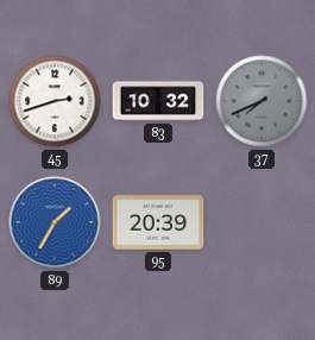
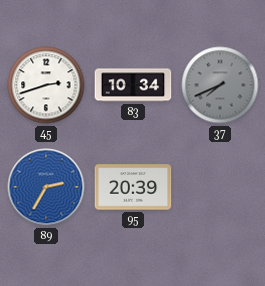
83: 10:32 -> 10:34
89: 1:35 -> 2:35
